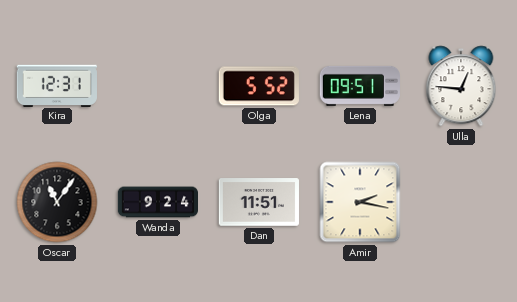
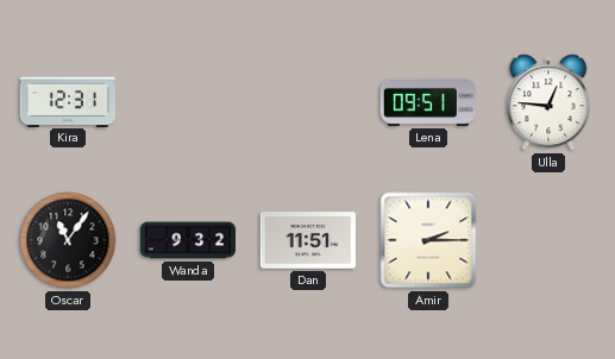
Olga: 5:52 -> none
Wanda: 9:24 -> 9:32
Amir: 2:17 -> 2:15
